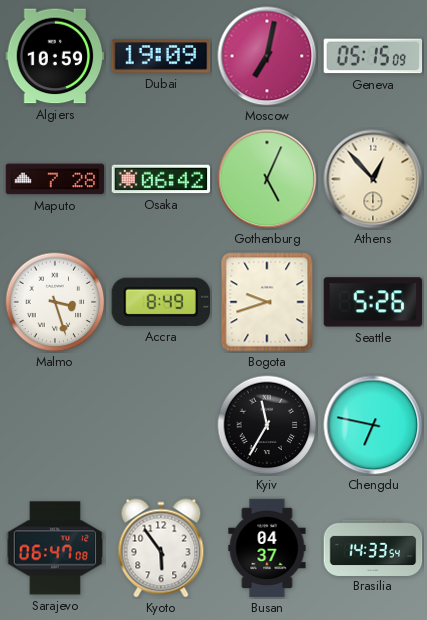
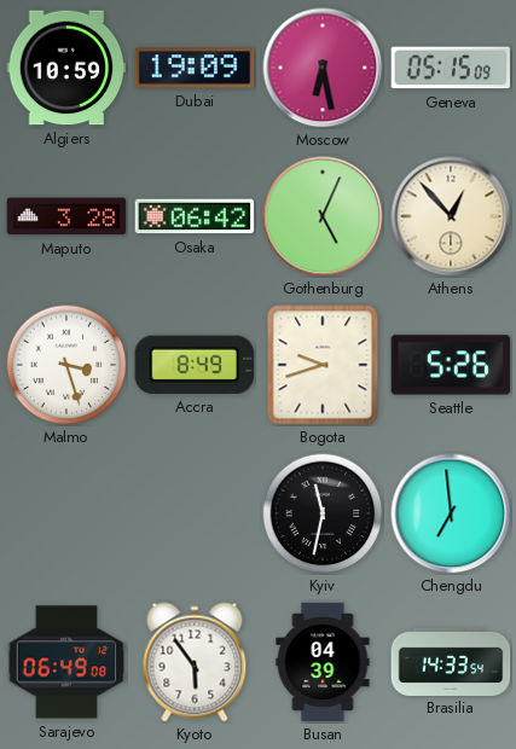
Moscow: 7:02 -> 6:28
Maputo: 7:28 -> 3:28
Kyiv: 11:35 -> 11:32
Chengdu: 6:47 -> 6:59
Sarajevo: 06:47 -> 06:49
Busan: 04:37 -> 04:39
